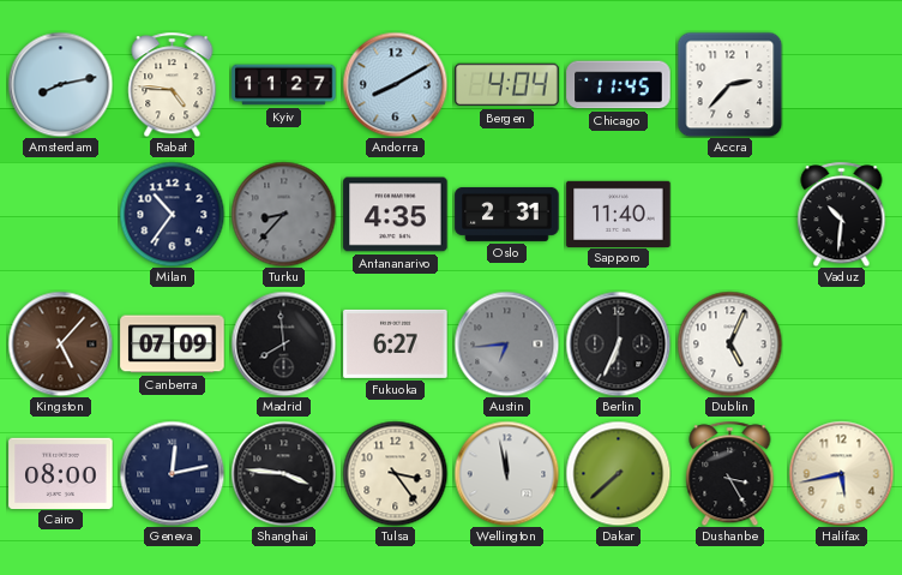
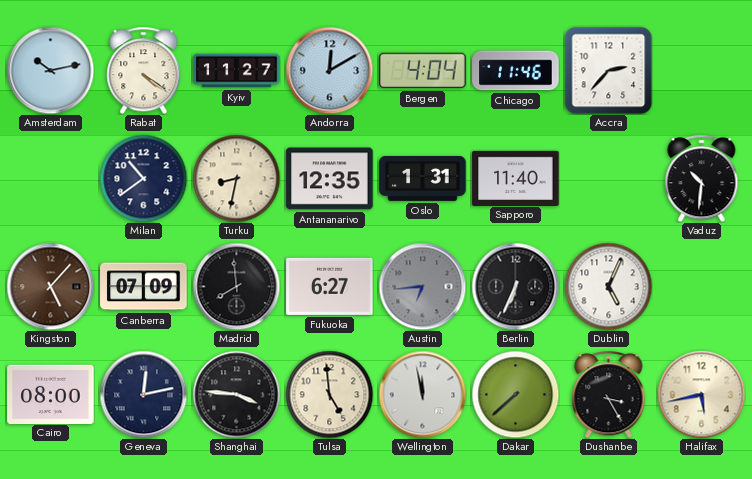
Amsterdam: 8:13 -> 10:13
Rabat: 4:46 -> 4:21
Andorra: 8:10 -> 12:10
Chicago: 11:45 -> 11:46
Milan: 10:36 -> 10:39
Turku: 8:37 -> 8:32
Turku dial: grey -> cream
Antananarivo: 4:35 -> 12:35
Oslo: 2:31 -> 1:31
Tulsa: 3:24 -> 4:59
